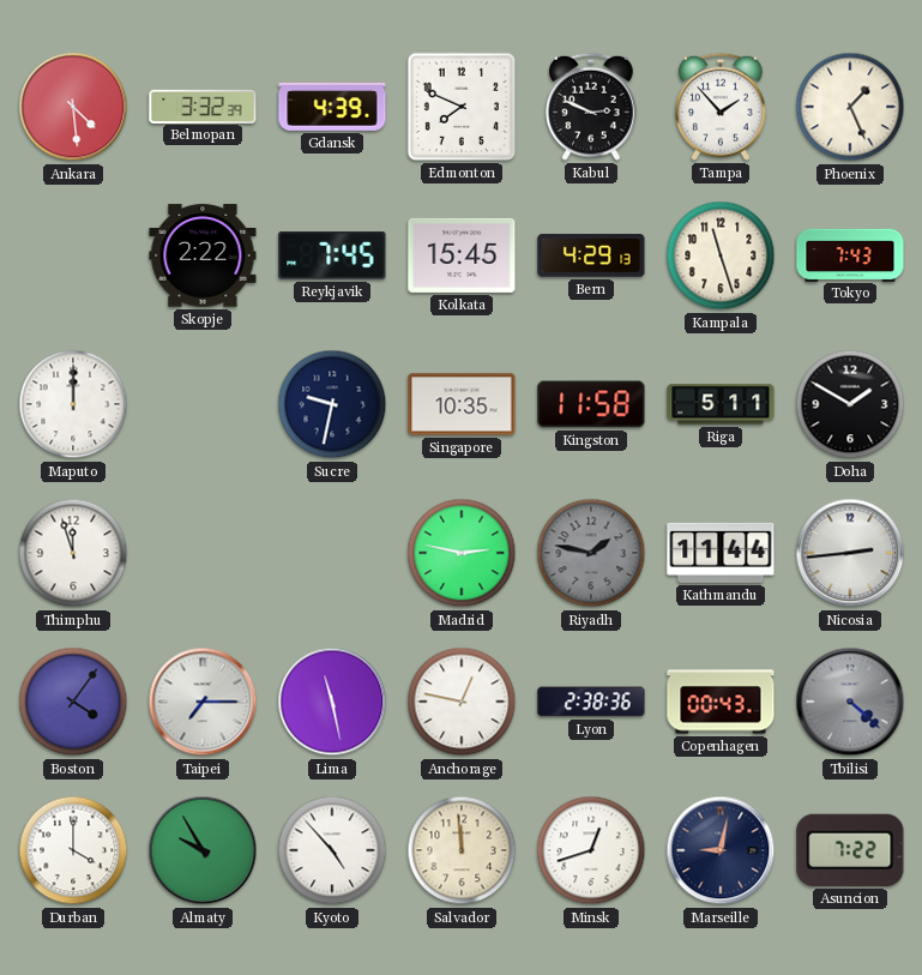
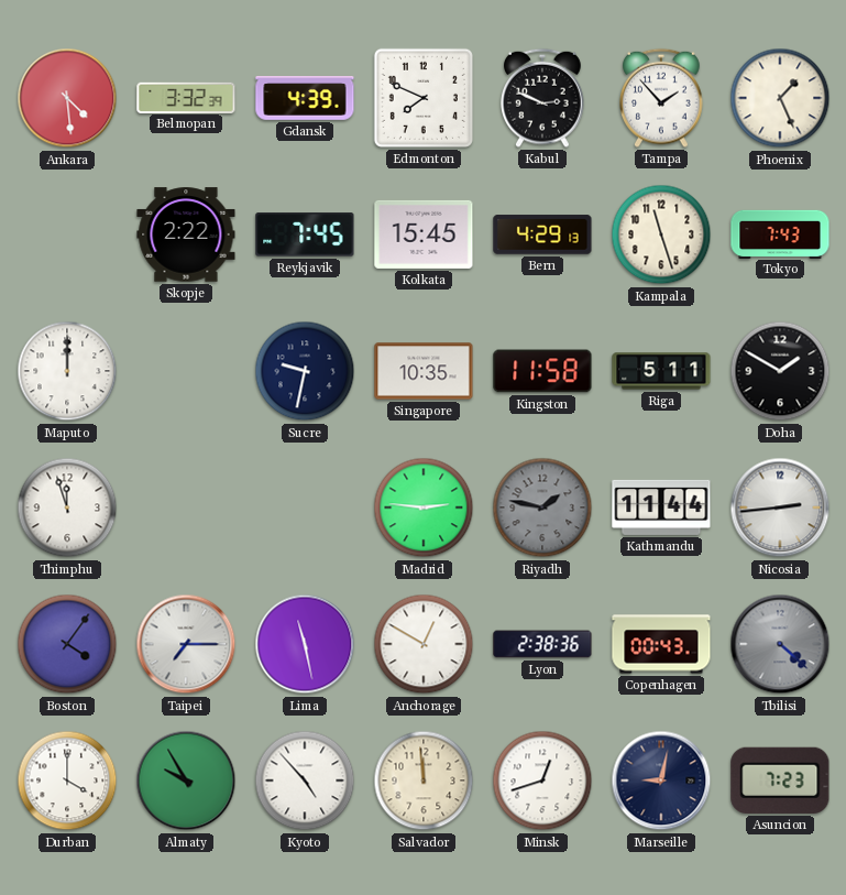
Madrid: 2:47 -> 2:46
Anchorage: 12:47 -> 12:50
Asuncion: 7:22 -> 7:23
